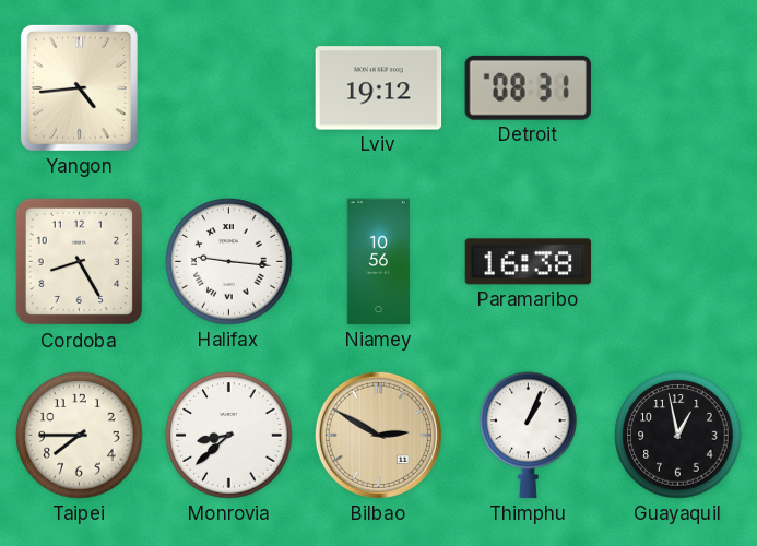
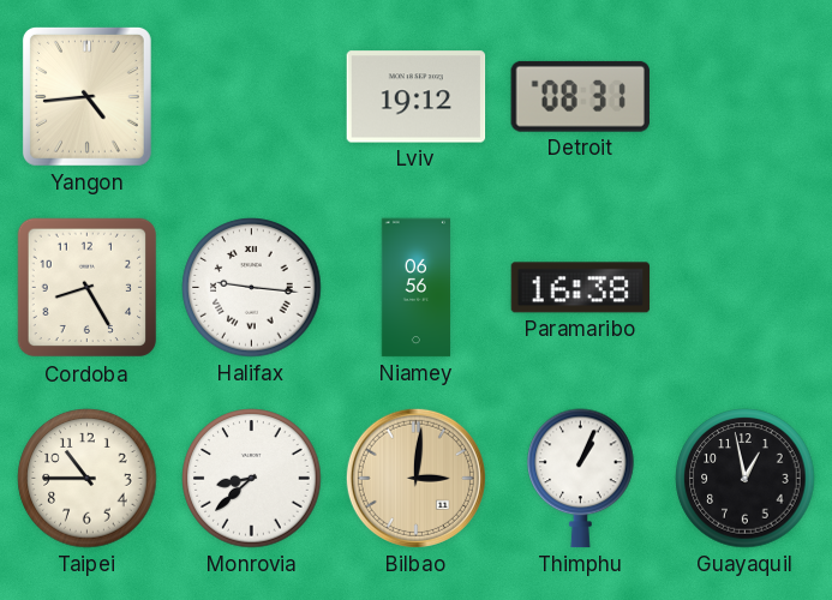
Niamey: 10:56 -> 06:56
Taipei: 7:45 -> 10:45
Bilbao: 2:50 -> 3:01
